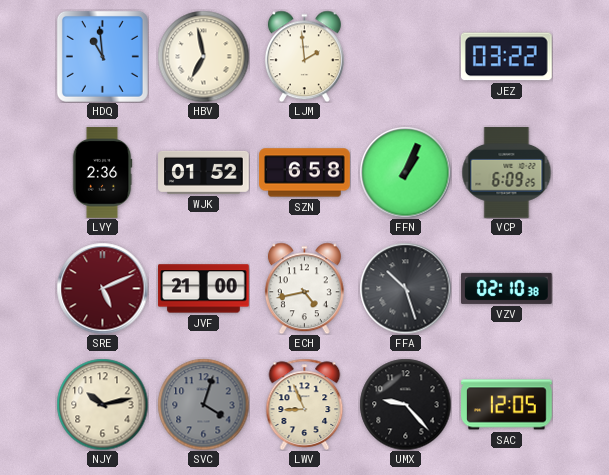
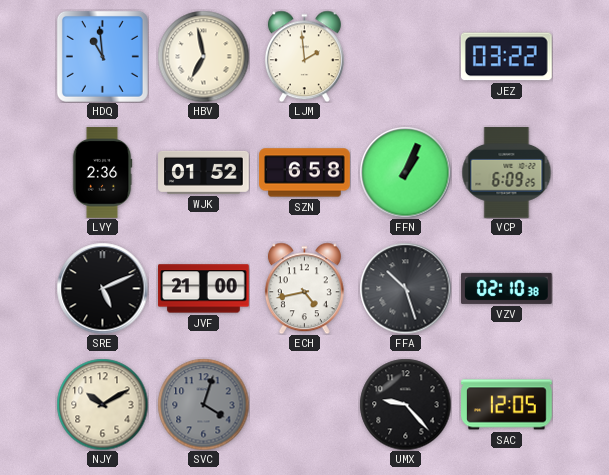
SRE dial: burgundy -> black
NJY: 10:13 -> 10:10
LWV: 8:56 -> none
